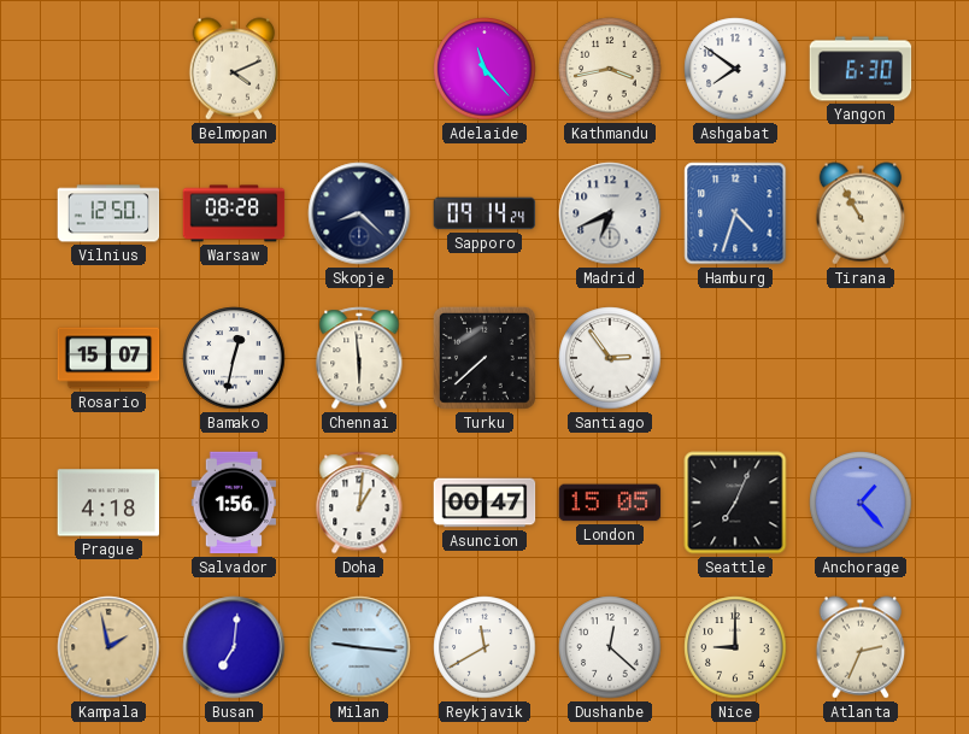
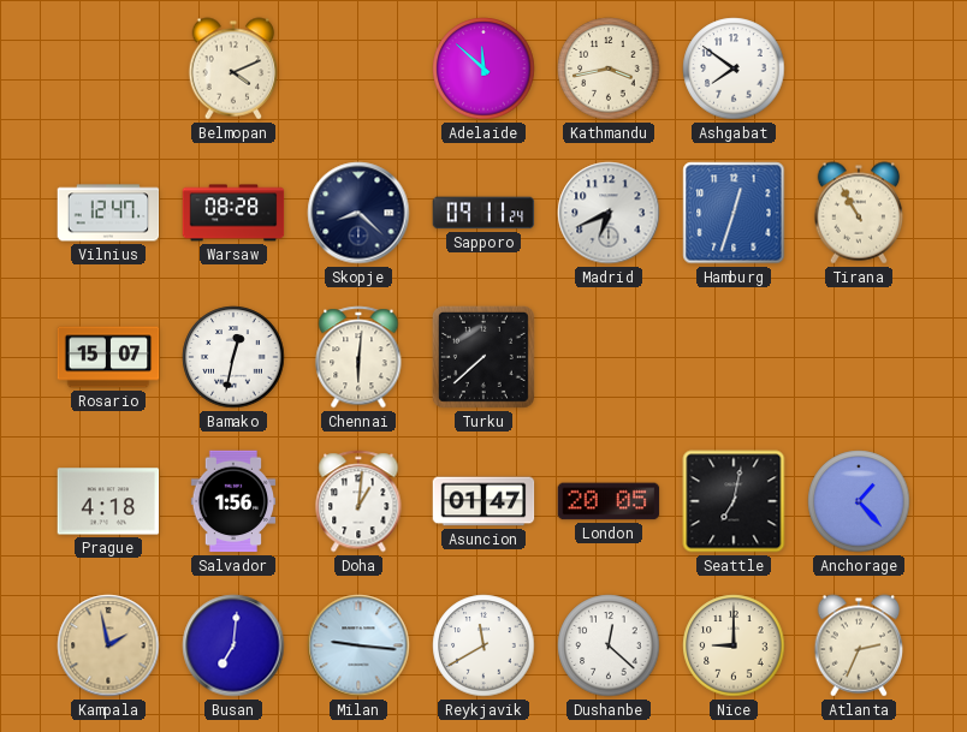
Adelaide: 11:23 -> 11:52
Yangon: 6:30 -> none
Vilnius: 12:50 -> 12:47
Sapporo: 09:14 -> 09:11
Hamburg: 4:33 -> 12:33
Chennai: 5:59 -> 6:01
Santiago: 2:54 -> none
Asuncion: 00:47 -> 01:47
London: 15:05 -> 20:05
Seattle: 7:04 -> 7:02
